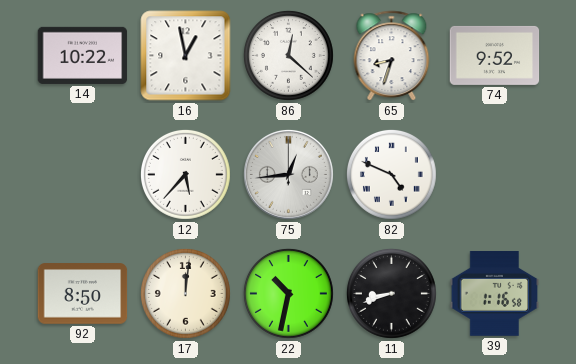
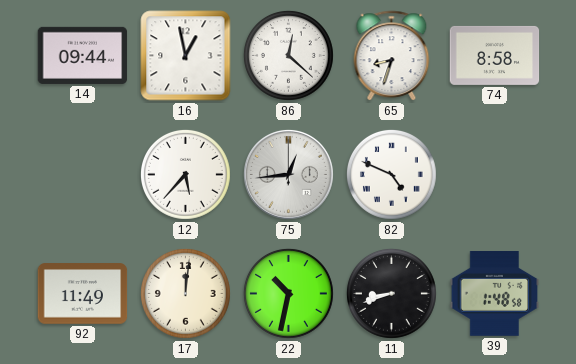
14: 10:22 -> 09:44
74: 9:52 -> 8:58
92: 8:50 -> 11:49
39: 1:16 -> 1:48
